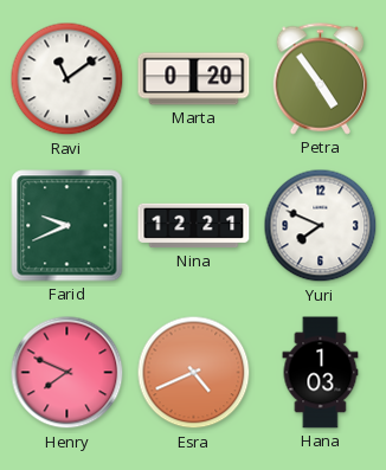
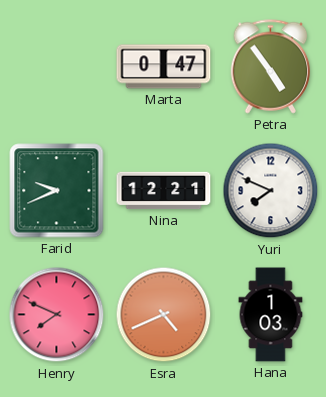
Ravi: 11:09 -> none
Marta: 0:20 -> 0:47
